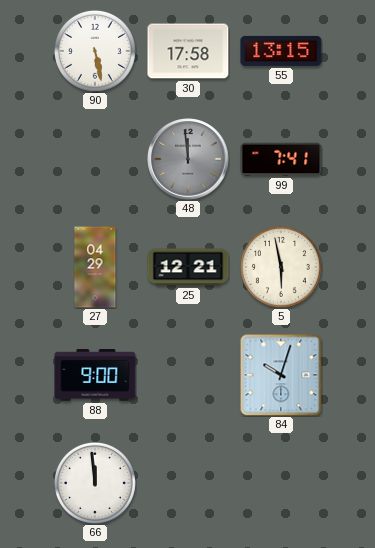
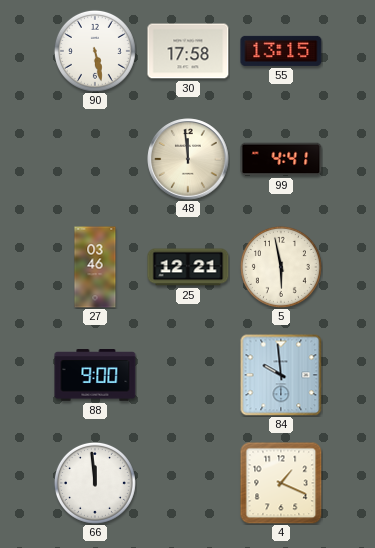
48 dial: grey -> cream
99: 7:41 -> 4:41
27: 04:29 -> 03:46
84: 10:03 -> 9:59
4: none -> 1:19
